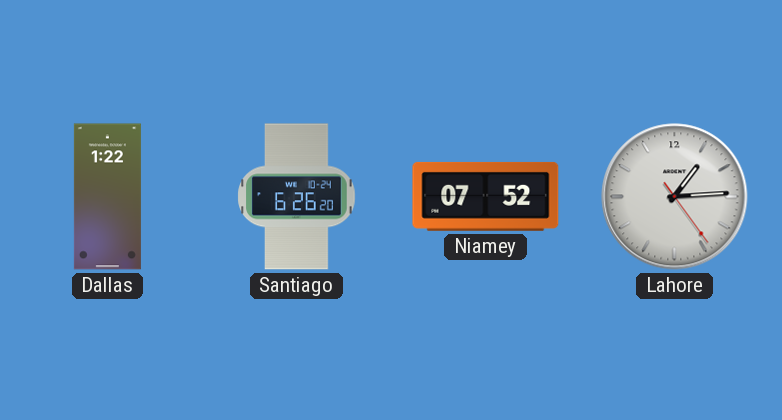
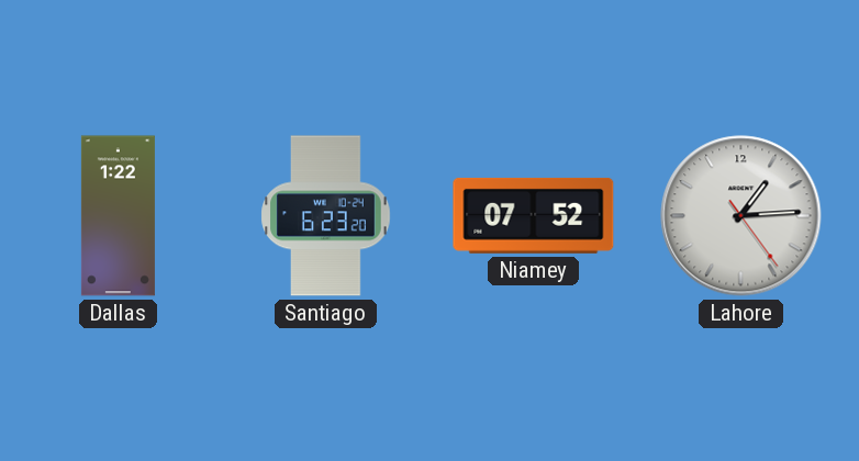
Santiago: 6:26 -> 6:23
